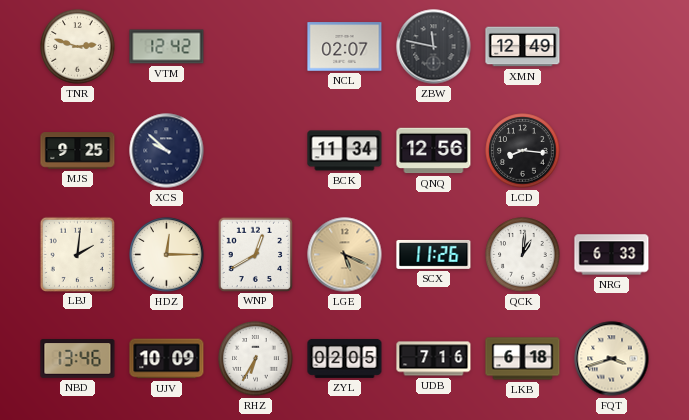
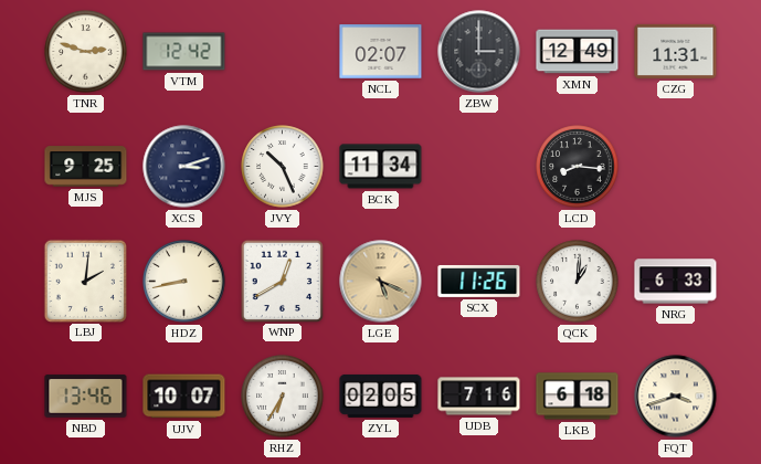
ZBW: 11:47 -> 3:00
CZG: none -> 11:31
XCS: 9:52 -> 3:12
JVY: none -> 10:26
QNQ: 12:56 -> none
HDZ: 12:15 -> 8:43
UJV: 10:09 -> 10:07
